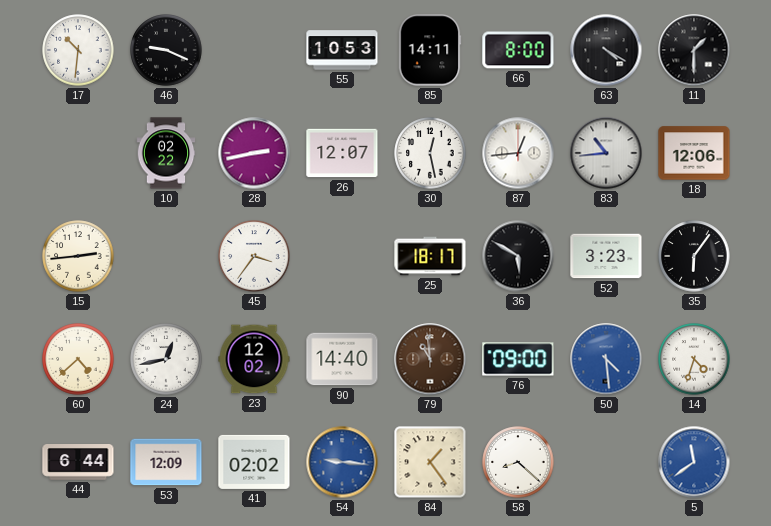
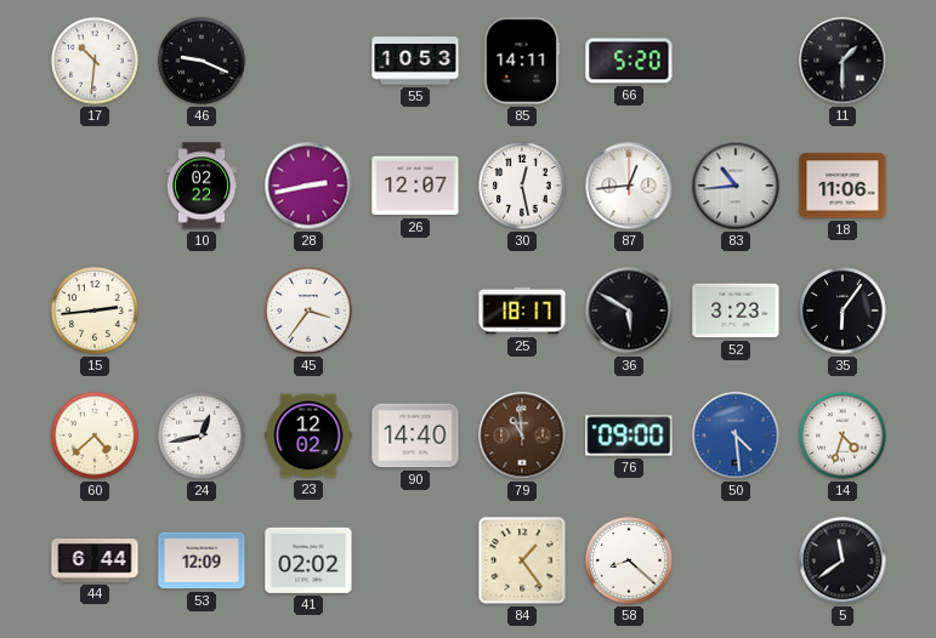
66: 8:00 -> 5:20
63: 4:20 -> none
18: 12:06 -> 11:06
54: 9:16 -> none
5 dial: blue -> black
